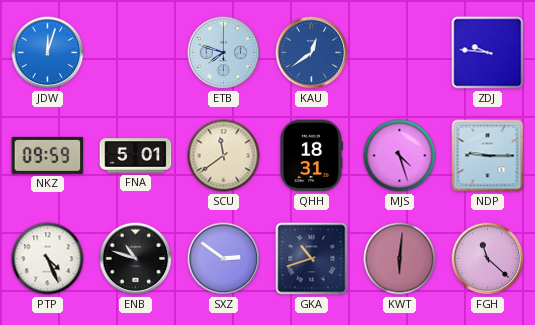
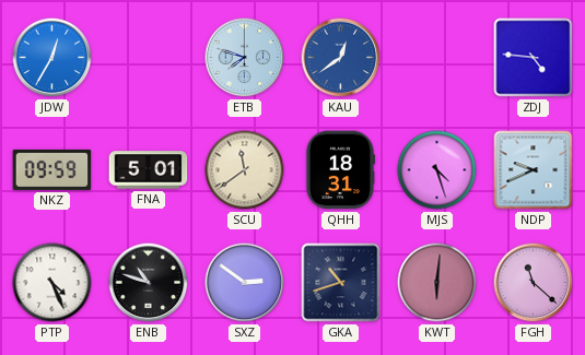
JDW: 12:03 -> 12:35
ZDJ: 9:46 -> 4:46
NDP: 9:15 -> 9:41
